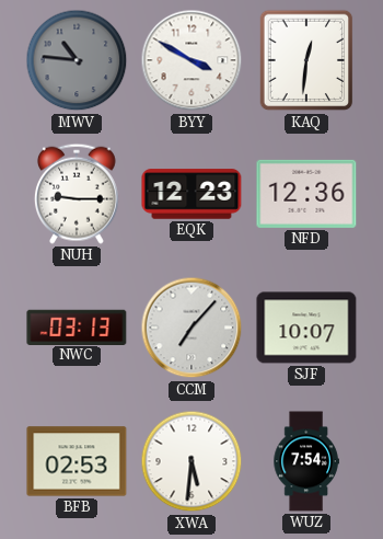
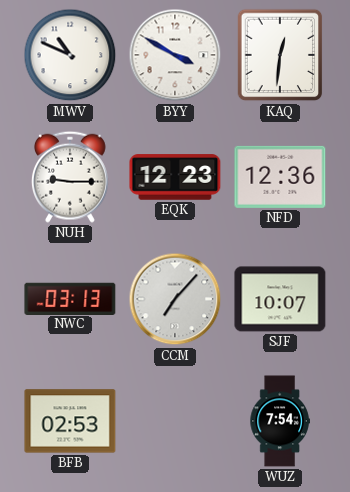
MWV: 10:46 -> 10:49
MWV dial: grey -> white
XWA: 5:31 -> none
